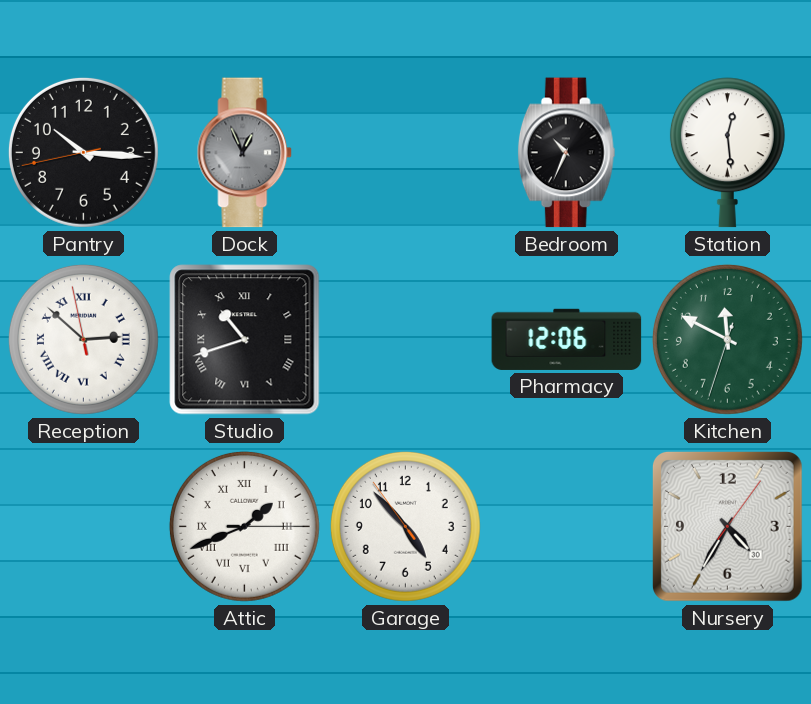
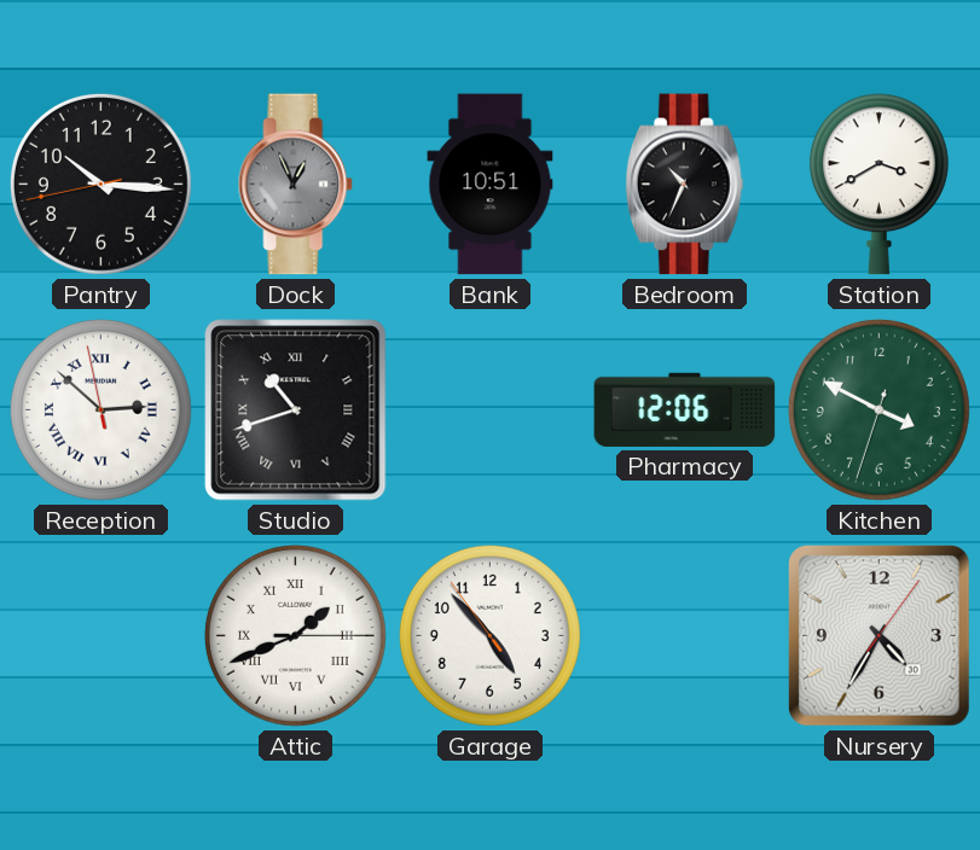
Bank: none -> 10:51
Station: 12:29 -> 3:40
Kitchen: 11:49 -> 3:49
